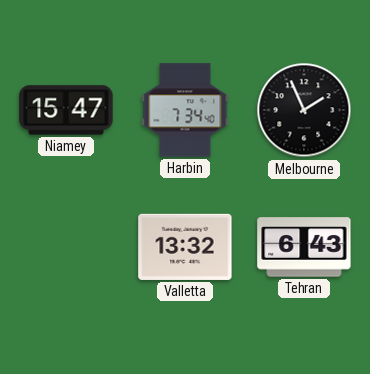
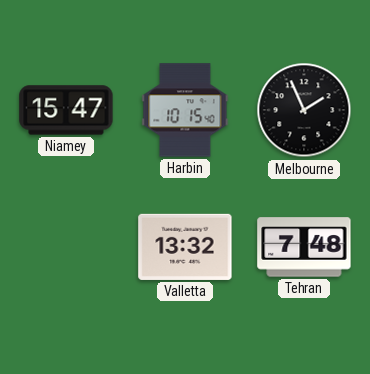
Harbin: 7:34 -> 10:15
Tehran: 6:43 -> 7:48
